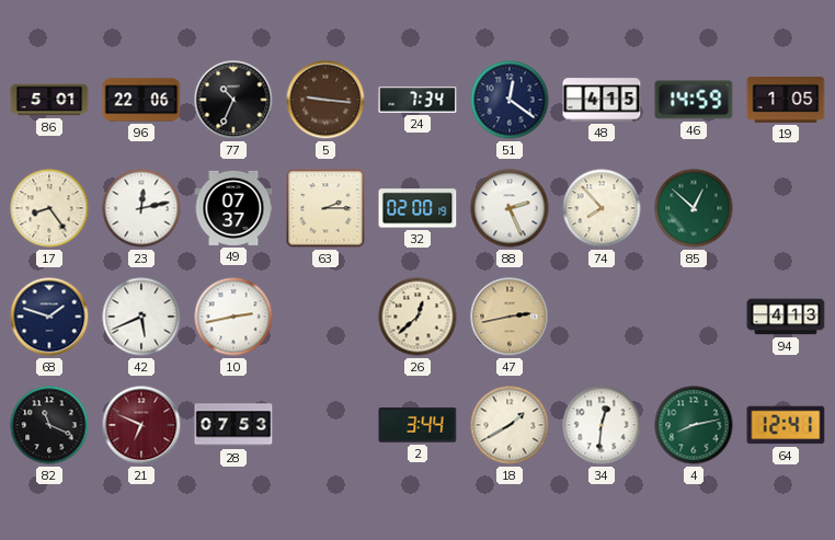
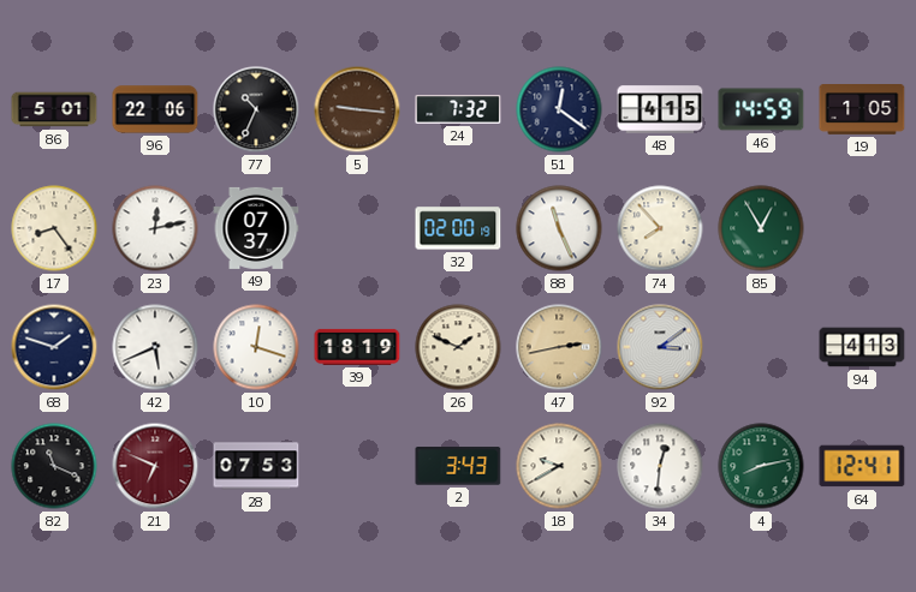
24: 7:34 -> 7:32
63: 2:15 -> none
88: 2:26 -> 11:26
85: 12:52 -> 12:55
10: 2:43 -> 12:18
39: none -> 18:19
26: 12:38 -> 1:49
92: none -> 3:09
2: 3:44 -> 3:43
18: 1:40 -> 9:40
